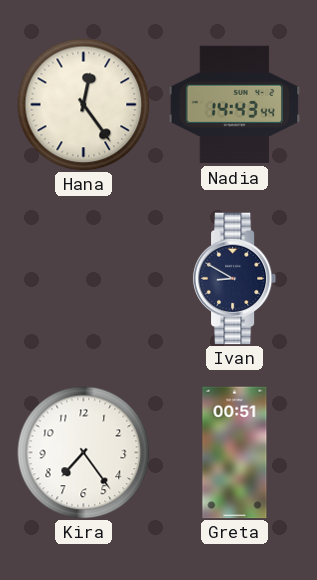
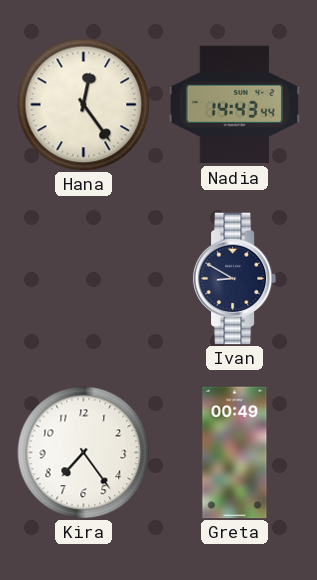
Greta: 00:51 -> 00:49
